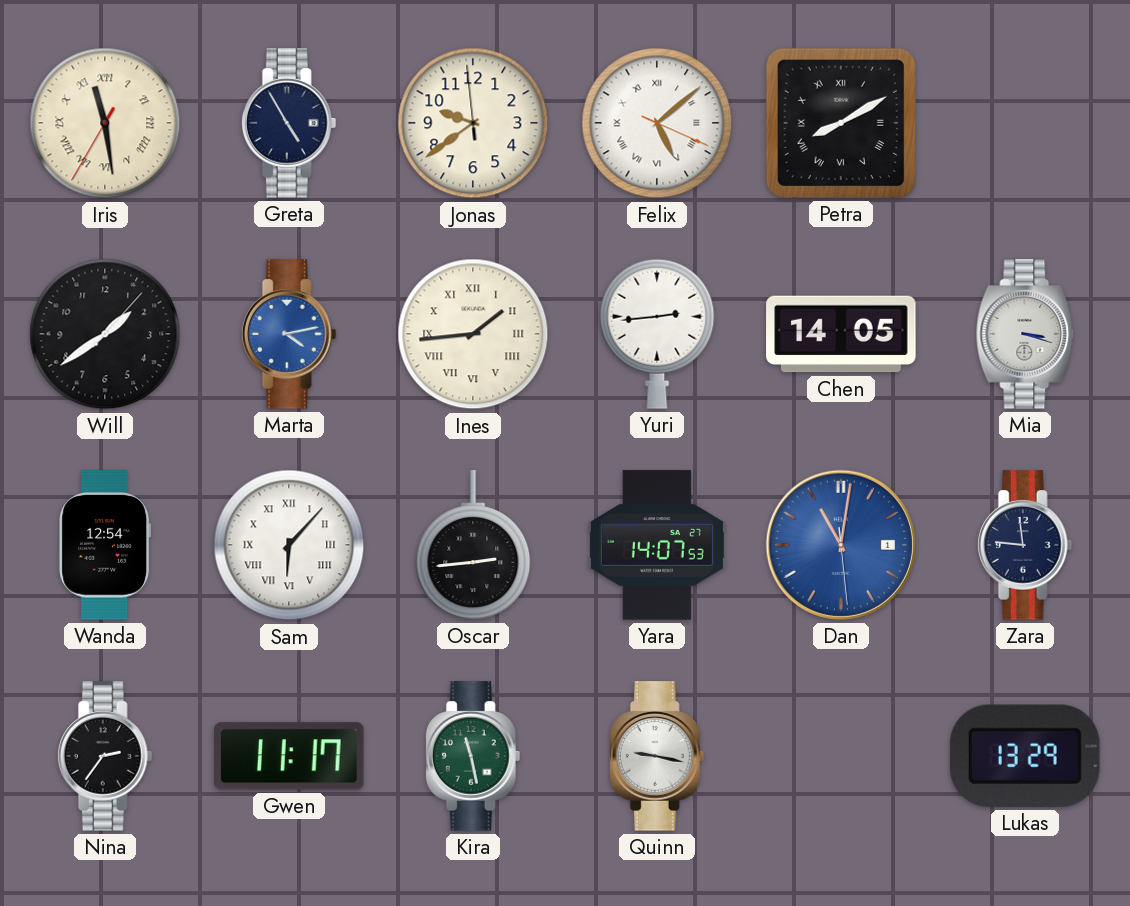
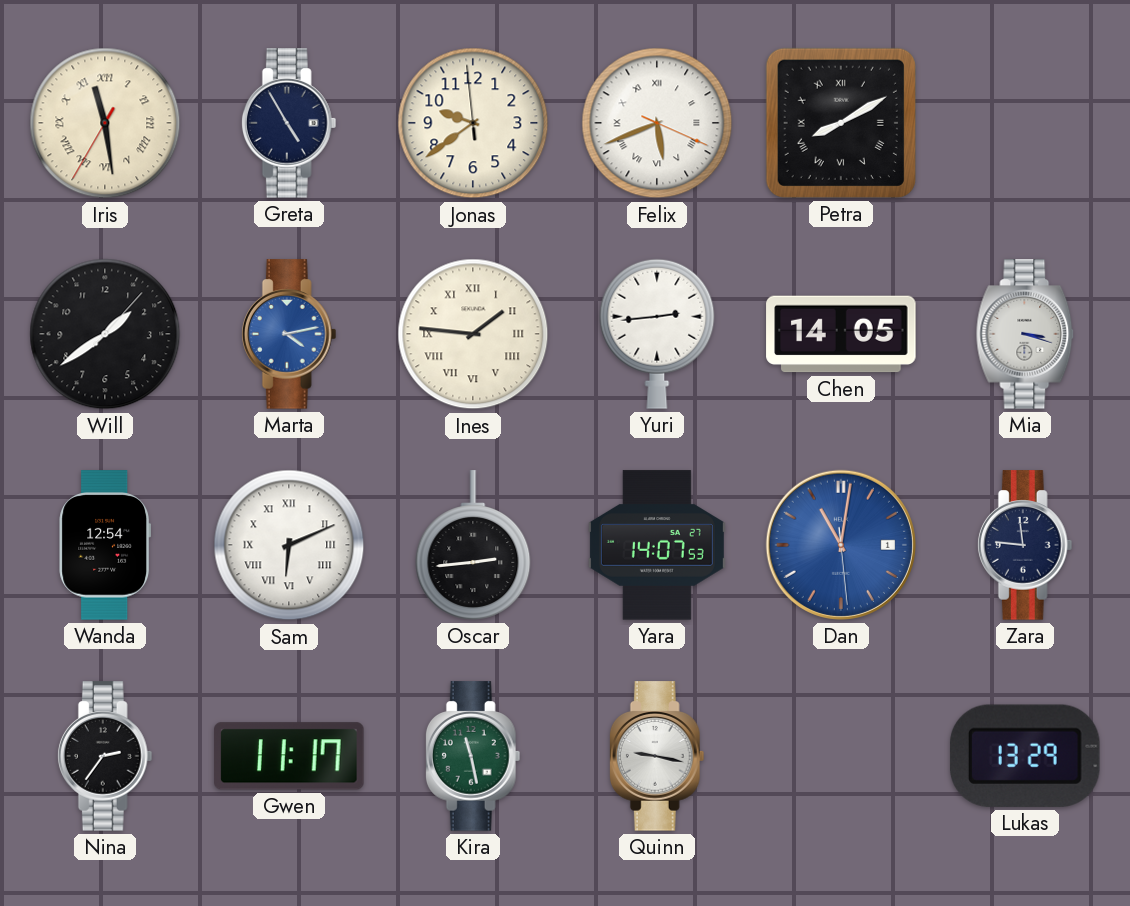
Felix: 5:08 -> 5:41
Ines: 1:44 -> 1:46
Sam: 6:07 -> 6:11
